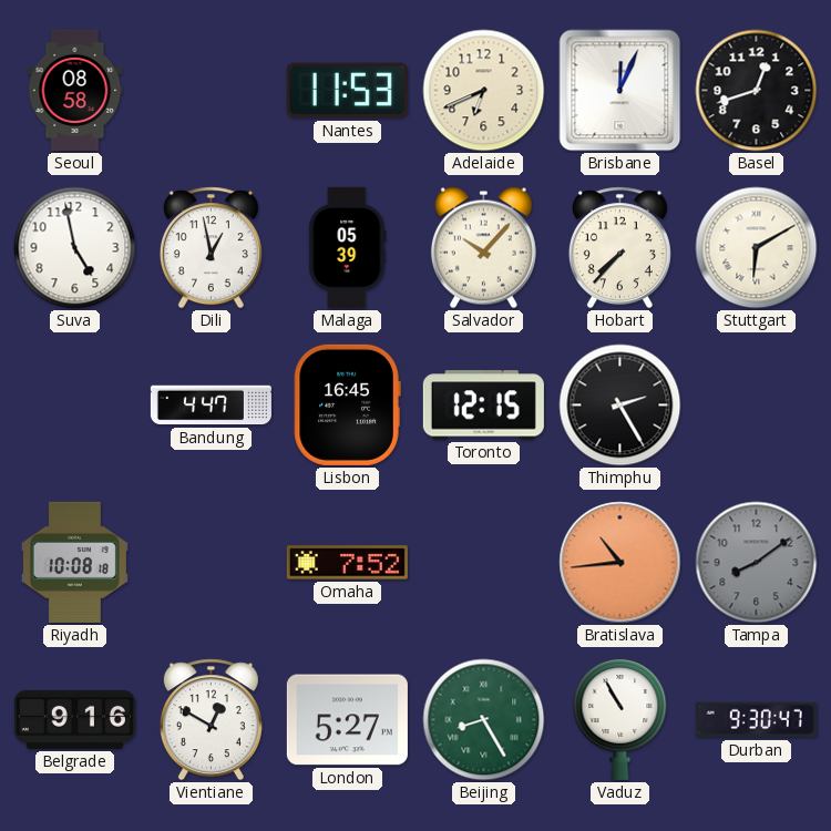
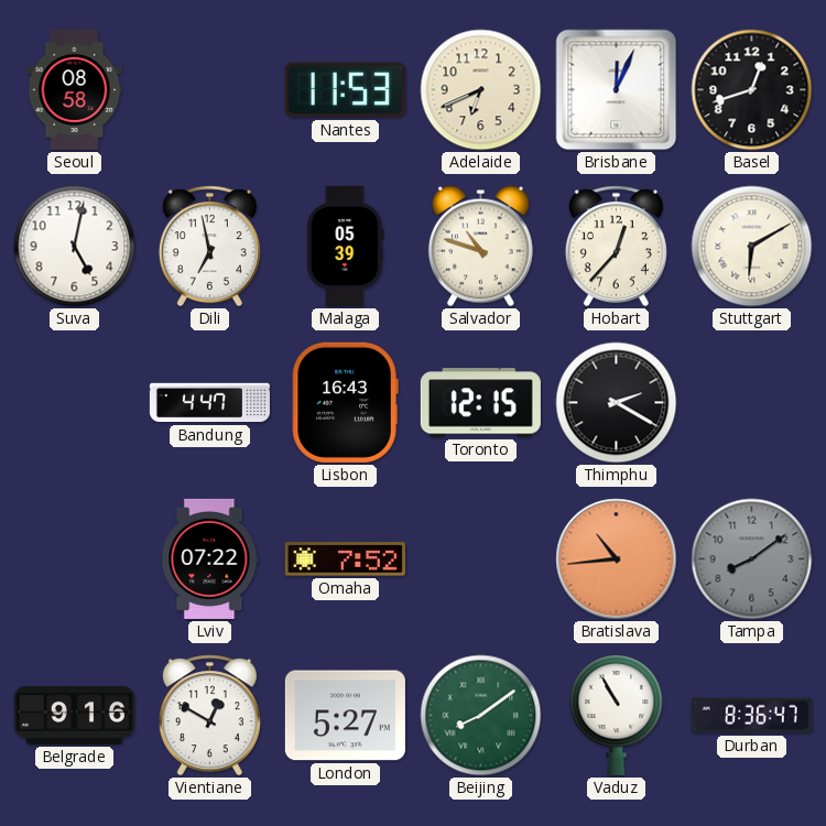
Suva: 4:58 -> 5:02
Dili: 12:58 -> 6:58
Salvador: 10:07 -> 10:48
Hobart: 7:37 -> 12:37
Lisbon: 16:45 -> 16:43
Thimphu: 2:25 -> 2:20
Riyadh: 10:08 -> none
Lviv: none -> 07:22
Beijing: 8:25 -> 8:09
Durban: 9:30 -> 8:36
